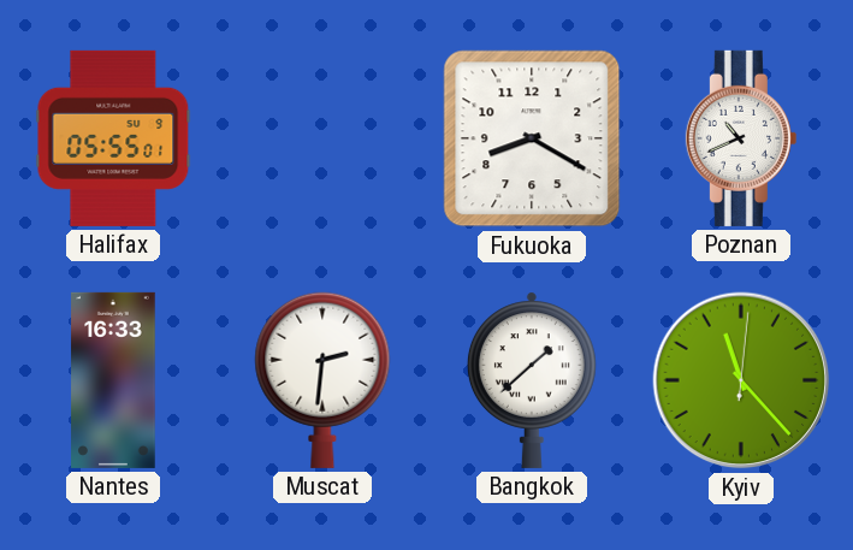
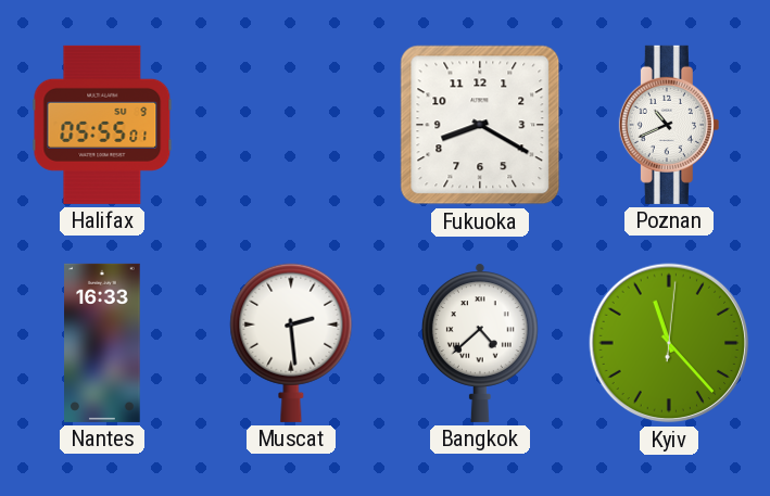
Muscat: 2:31 -> 2:29
Bangkok: 1:38 -> 4:38
